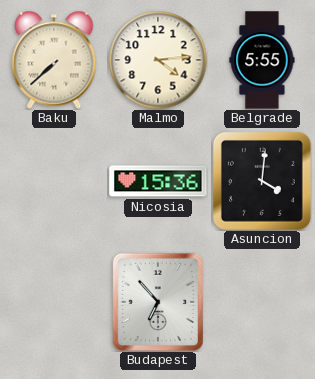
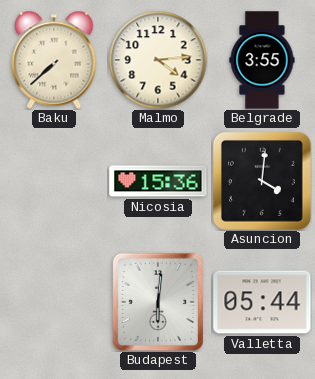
Belgrade: 5:55 -> 3:55
Budapest: 6:53 -> 6:01
Valletta: none -> 05:44
